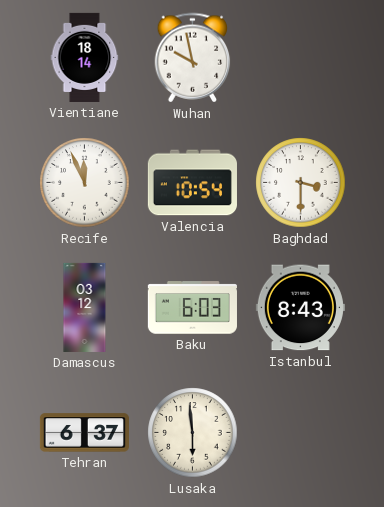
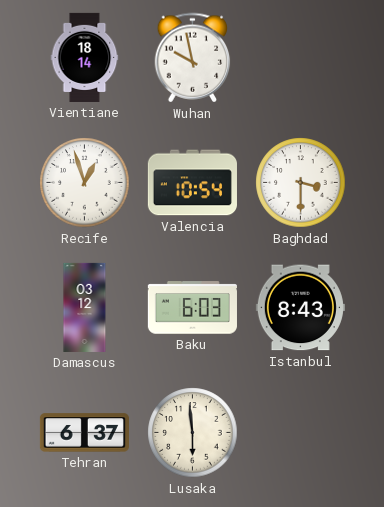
Recife: 11:56 -> 12:57
